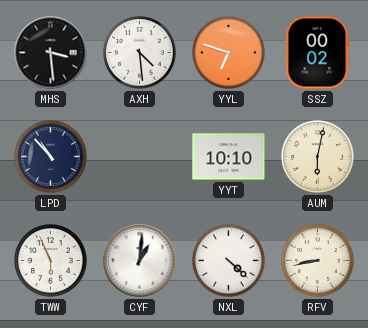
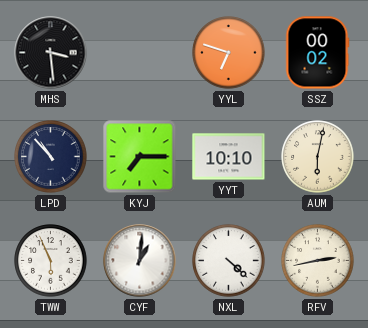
AXH: 4:29 -> none
KYJ: none -> 7:15
RFV: 8:43 -> 2:43
